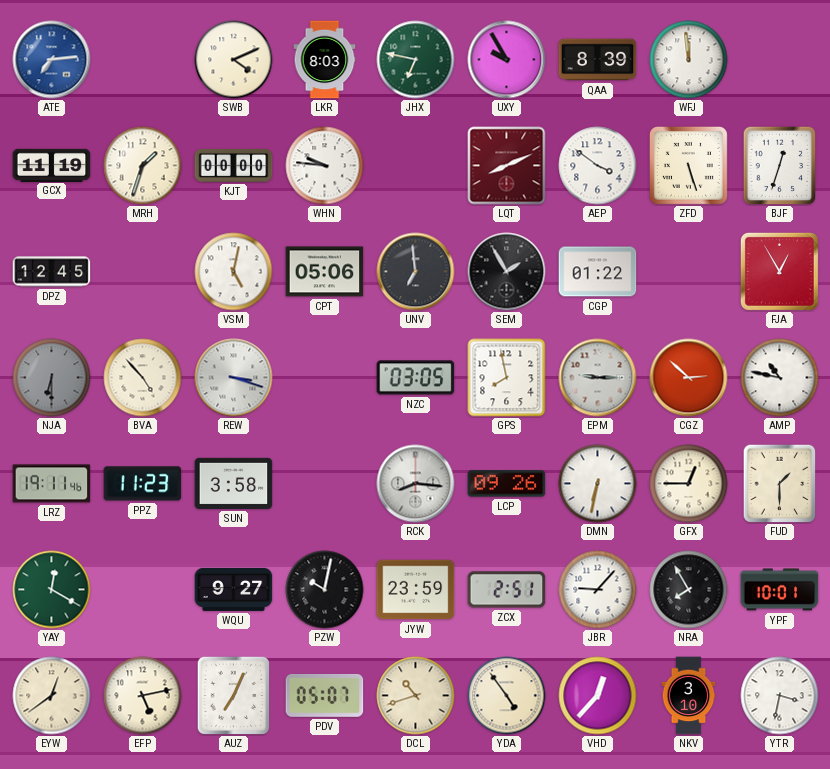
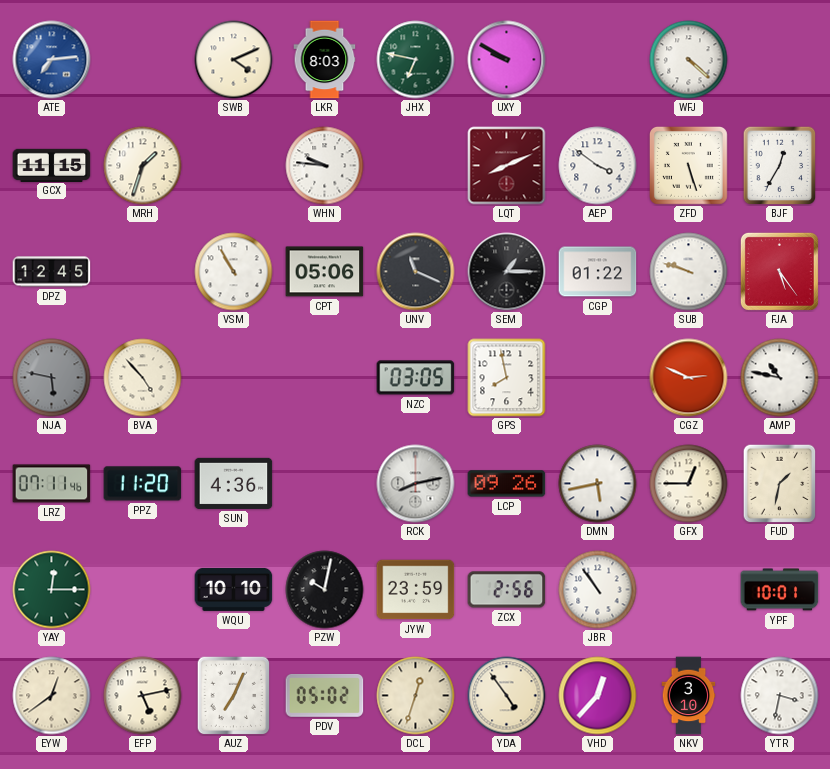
UXY: 9:55 -> 9:50
QAA: 8:39 -> none
WFJ: 11:59 -> 4:22
GCX: 11:19 -> 11:15
KJT: 00:00 -> none
BJF: 12:33 -> 12:35
VSM: 5:02 -> 10:55
UNV: 6:59 -> 11:19
SEM: 1:55 -> 1:15
SUB: none -> 9:48
FJA: 12:55 -> 5:24
NJA: 6:30 -> 5:47
REW: 3:18 -> none
EPM: 9:15 -> none
CGZ: 2:52 -> 2:49
LRZ: 19:11 -> 07:11
PPZ: 11:23 -> 11:20
SUN: 3:58 -> 4:36
RCK: 8:16 -> 8:13
DMN: 6:32 -> 5:43
FUD: 1:30 -> 1:32
YAY: 12:20 -> 12:15
WQU: 9:27 -> 10:10
ZCX: 2:51 -> 2:56
JBR: 9:07 -> 10:54
NRA: 7:55 -> none
PDV: 05:07 -> 05:02
DCL: 10:42 -> 12:33
